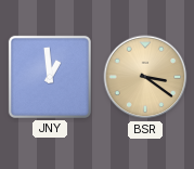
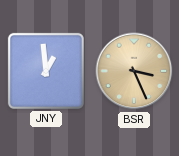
BSR: 3:21 -> 3:26
